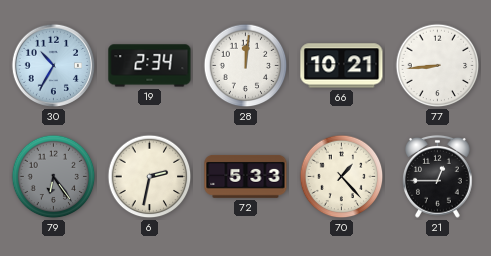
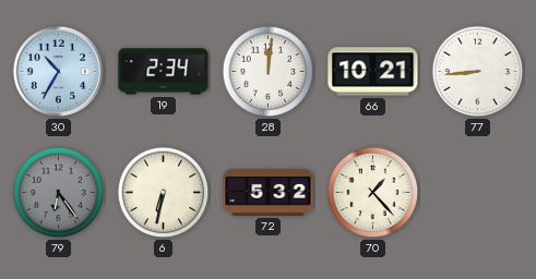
6: 2:32 -> 6:32
72: 5:33 -> 5:32
21: 12:45 -> none
